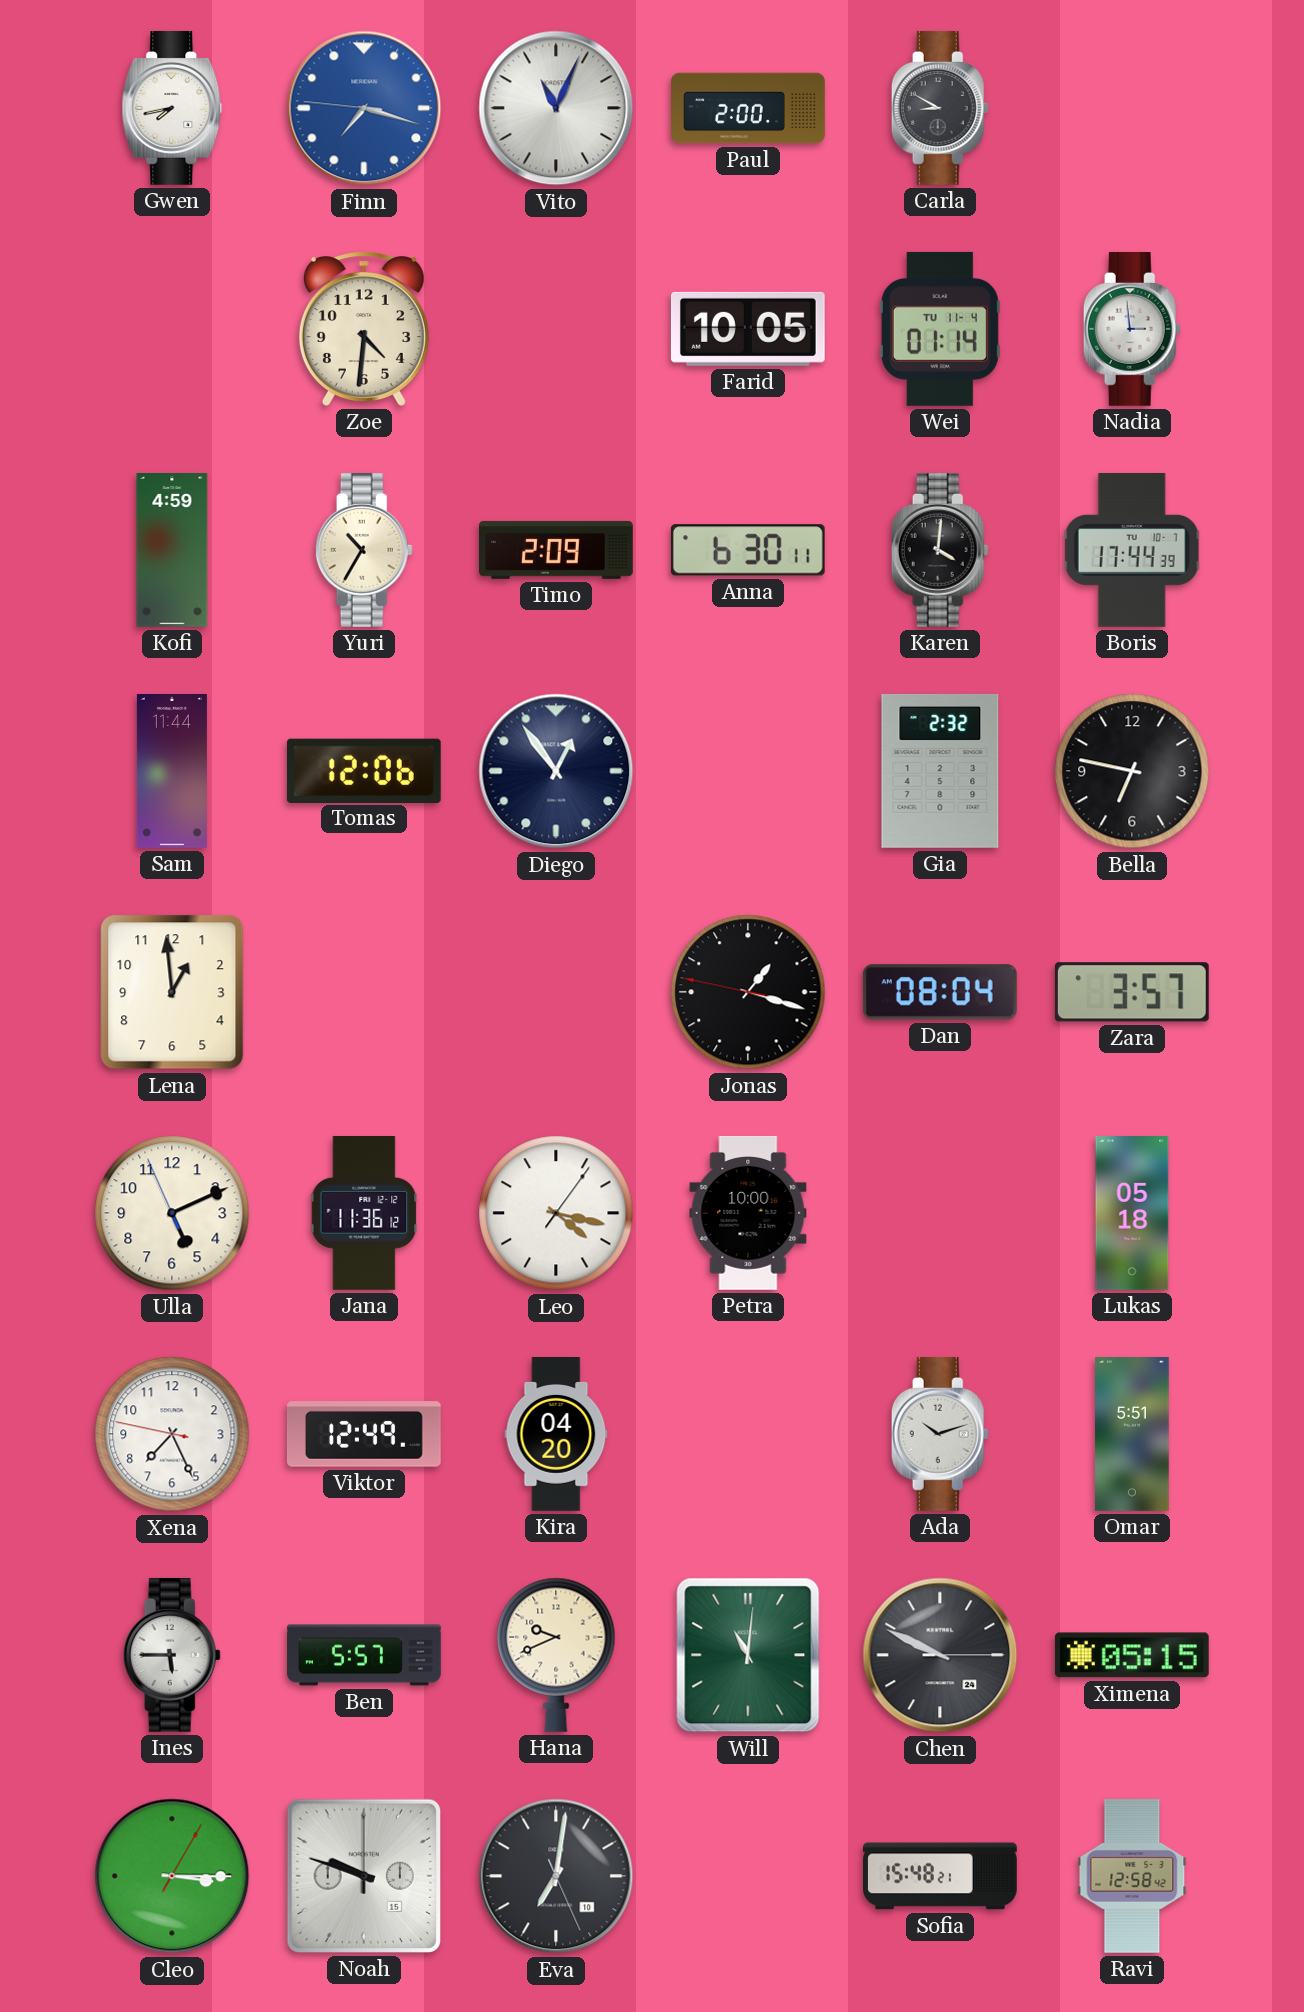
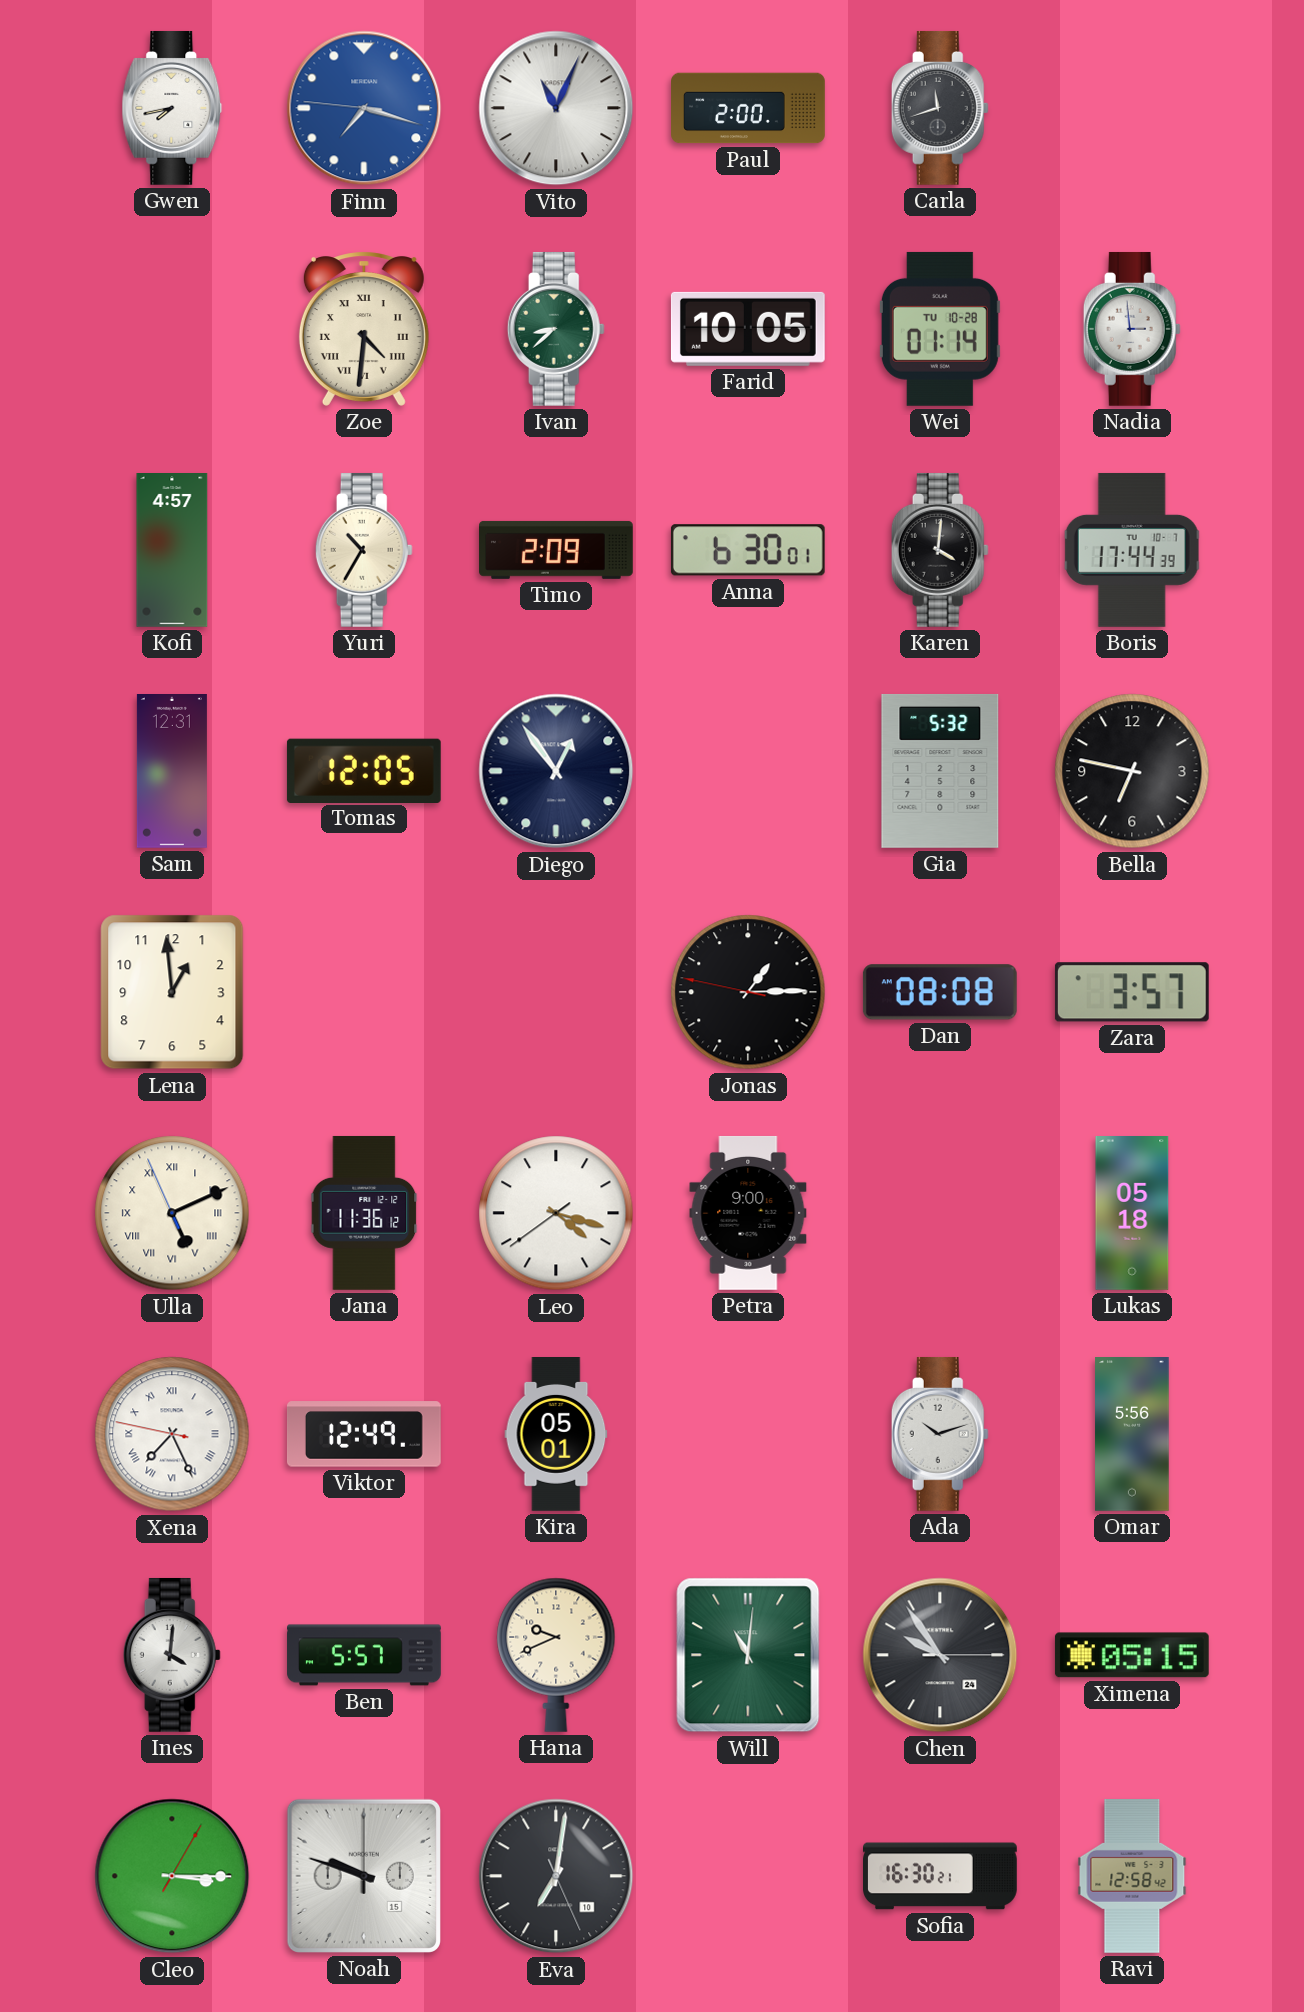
Carla: 8:50 -> 11:42
Zoe numerals: Arabic -> Roman
Ivan: none -> 8:38
Wei date: TU 11-4 -> TU 10-28
Kofi: 4:59 -> 4:57
Anna: 6:30:11 -> 6:30:01
Sam: 11:44 -> 12:31
Tomas: 12:06 -> 12:05
Gia: 2:32 -> 5:32
Jonas: 1:17 -> 1:14
Dan: 08:04 -> 08:08
Ulla numerals: Arabic -> Roman
Leo: 4:17:06 -> 4:17:39
Petra: 10:00 -> 9:00
Xena numerals: Arabic -> Roman
Kira: 04:20 -> 05:01
Omar: 5:51 -> 5:56
Ines: 5:45 -> 4:01
Chen: 9:49 -> 9:54
Sofia: 15:48 -> 16:30
